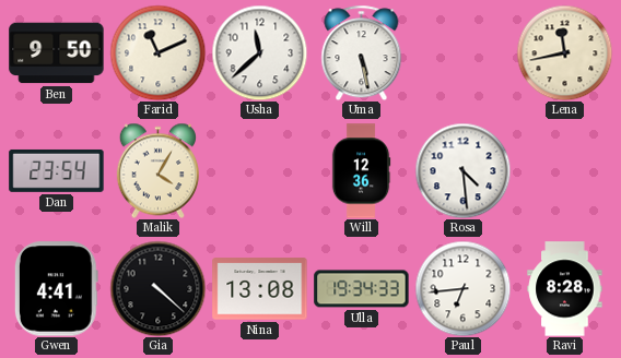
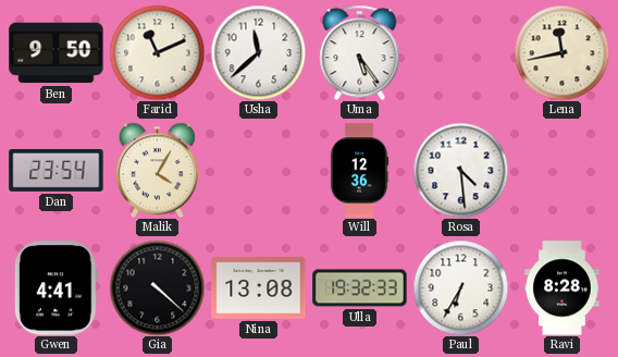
Uma: 5:28 -> 5:24
Ulla: 19:34 -> 19:32
Paul: 6:44 -> 6:35
